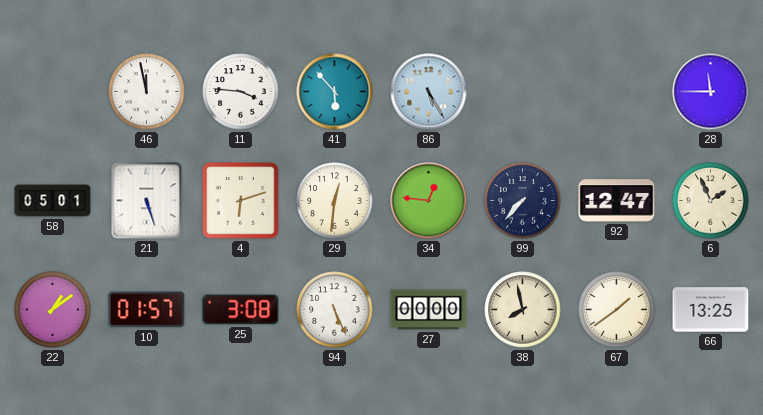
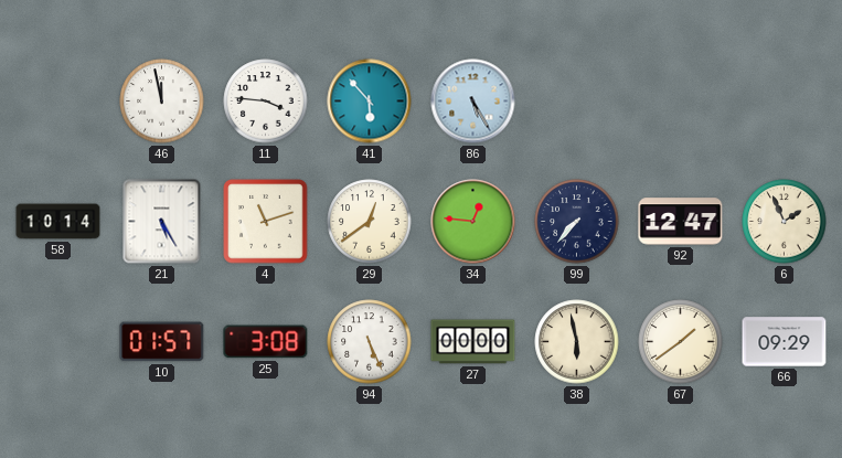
28: 11:45 -> none
58: 05:01 -> 10:14
21: 5:27 -> 5:25
4: 6:12 -> 11:12
29: 12:31 -> 12:39
22: 1:09 -> none
38: 7:58 -> 5:58
66: 13:25 -> 09:29
